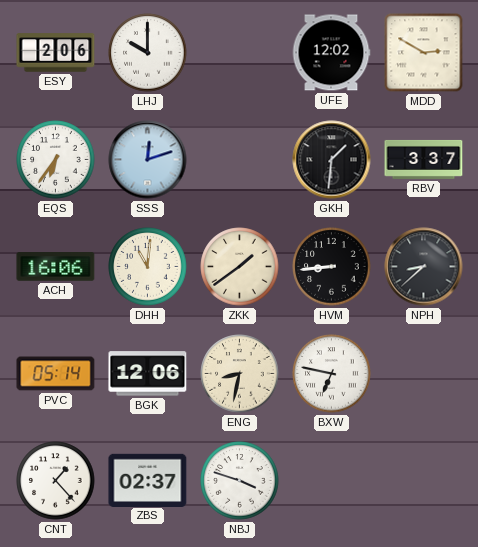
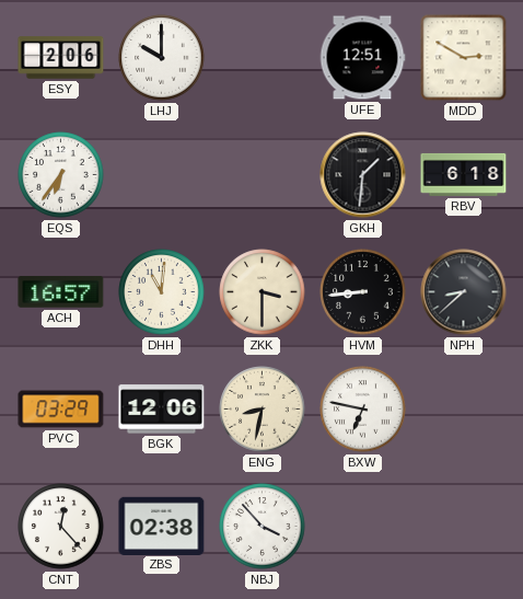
UFE: 12:02 -> 12:51
SSS: 12:12 -> none
RBV: 3:37 -> 6:18
ACH: 16:06 -> 16:57
ZKK: 1:39 -> 3:30
PVC: 05:14 -> 03:29
CNT: 1:23 -> 12:23
ZBS: 02:37 -> 02:38
NBJ: 3:48 -> 3:53
